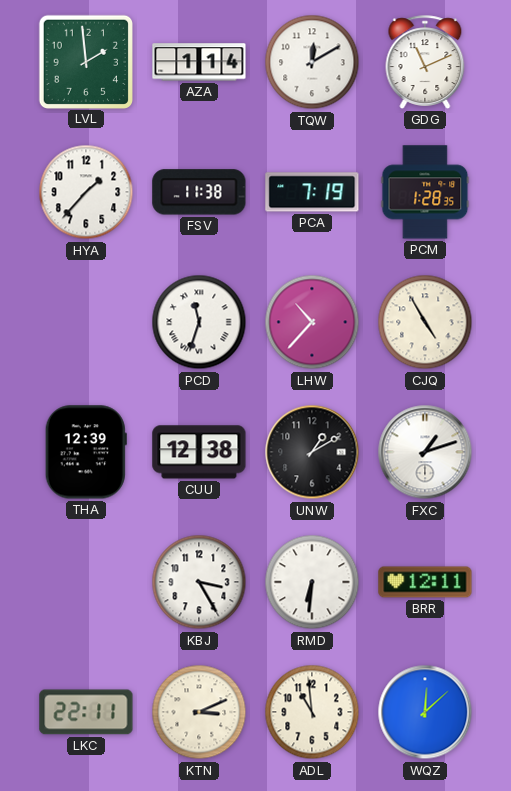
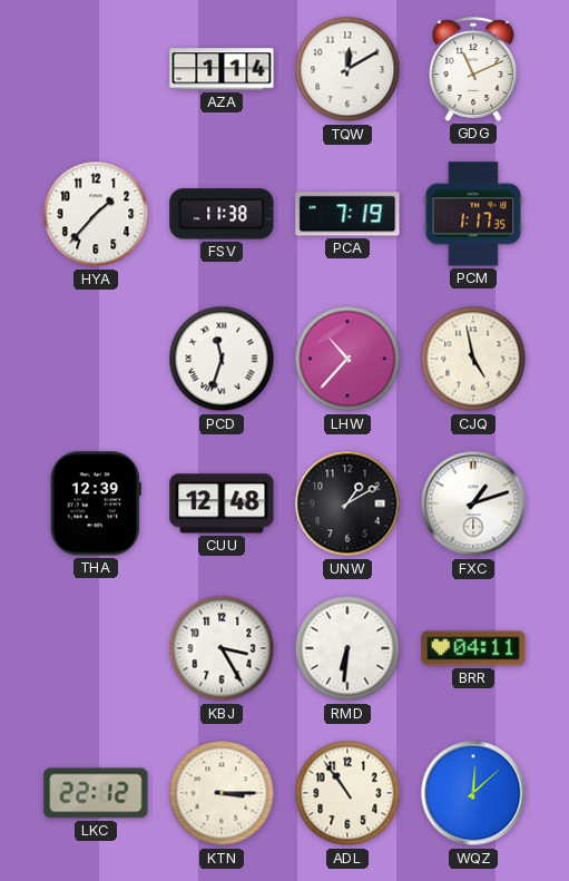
LVL: 1:59 -> none
PCM: 1:28 -> 1:17
CJQ: 4:55 -> 4:58
CUU: 12:38 -> 12:48
BRR: 12:11 -> 04:11
LKC: 22:11 -> 22:12
KTN: 3:11 -> 3:15
ADL: 10:59 -> 10:54
